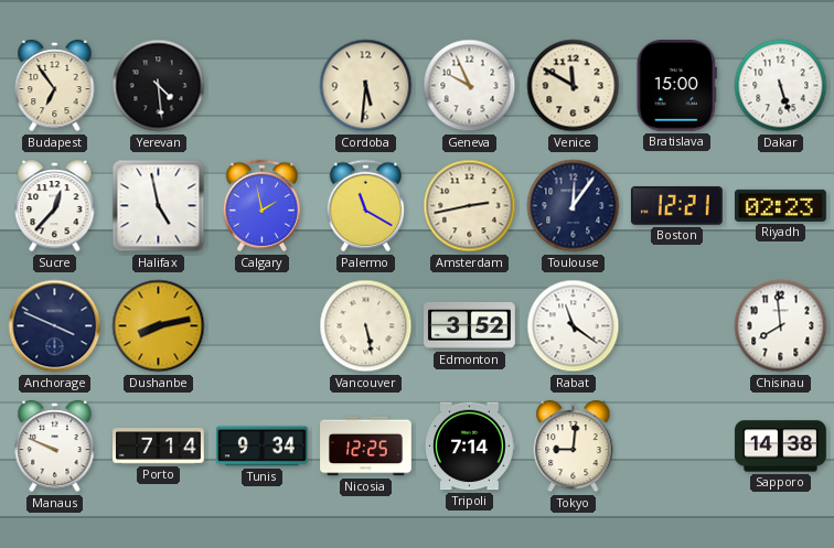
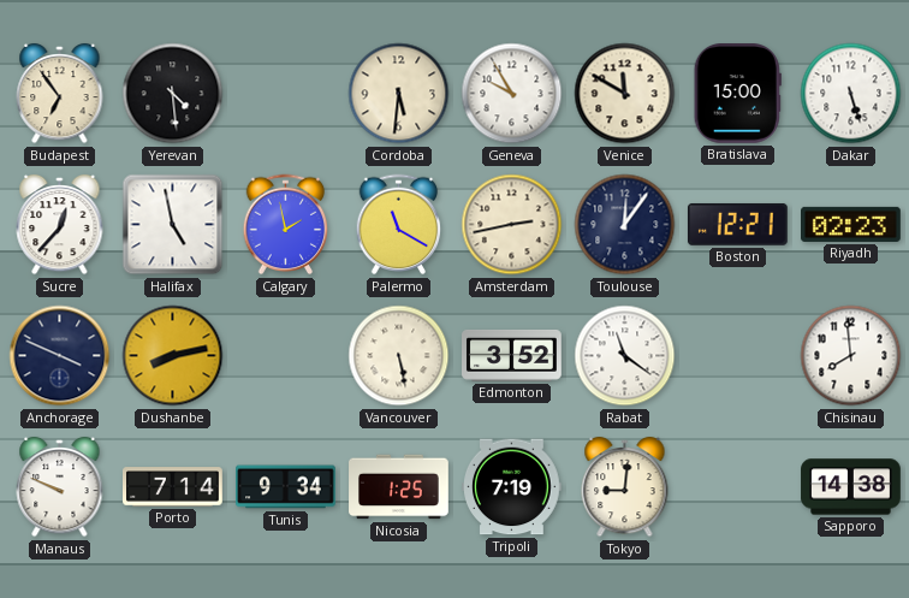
Geneva: 9:56 -> 9:55
Nicosia: 12:25 -> 1:25
Tripoli: 7:14 -> 7:19
